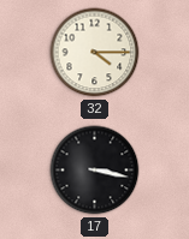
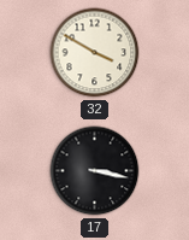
32: 4:15 -> 3:50
